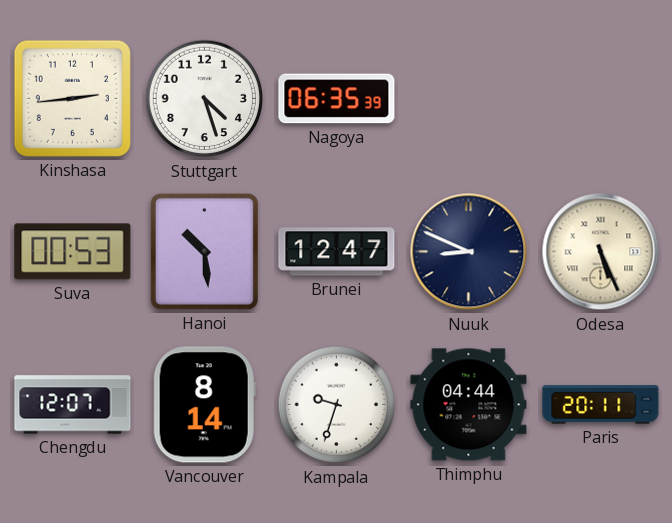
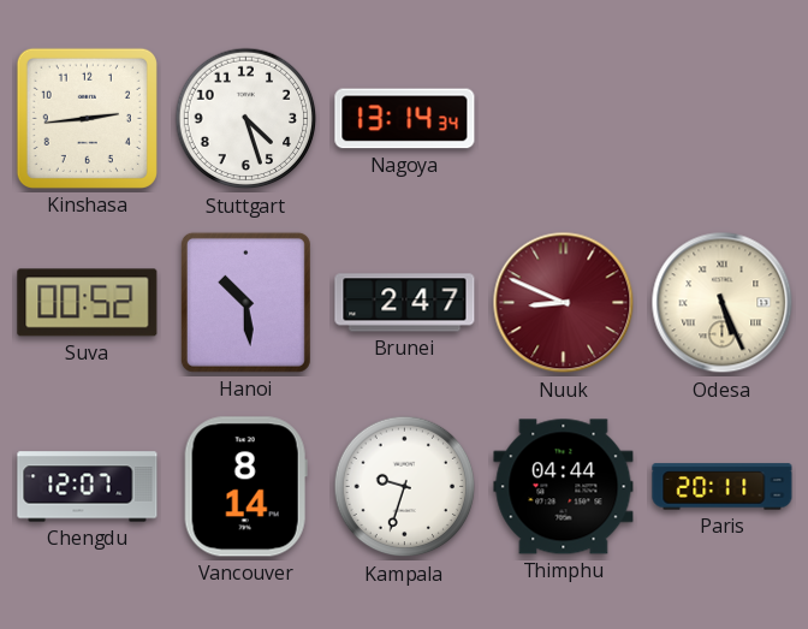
Nagoya: 06:35 -> 13:14
Suva: 00:53 -> 00:52
Brunei: 12:47 -> 2:47
Nuuk dial: navy -> burgundy
